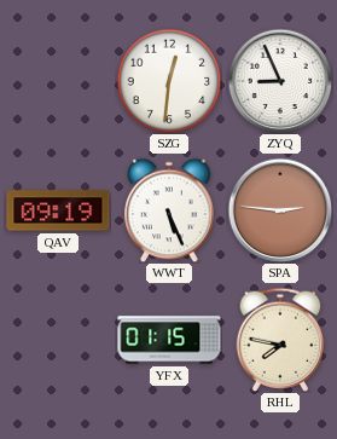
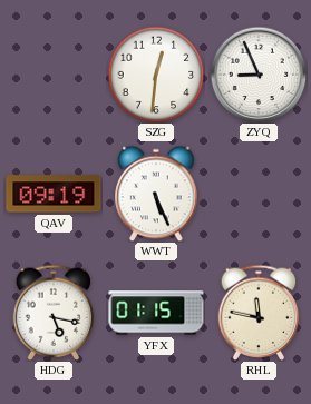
SPA: 2:46 -> none
HDG: none -> 5:17
RHL: 7:47 -> 11:47
